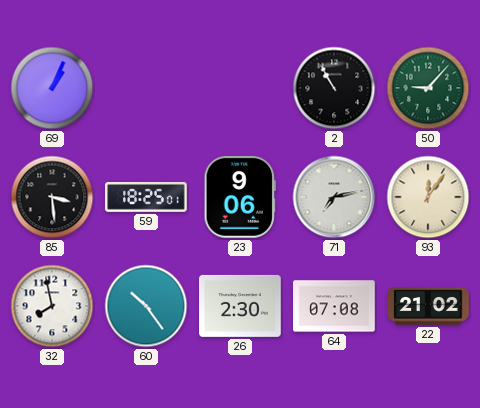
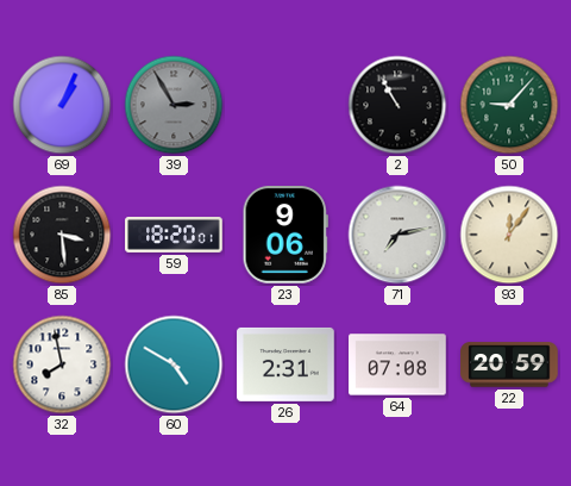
39: none -> 2:55
59: 18:25 -> 18:20
60: 10:24 -> 4:50
26: 2:30 -> 2:31
22: 21:02 -> 20:59
